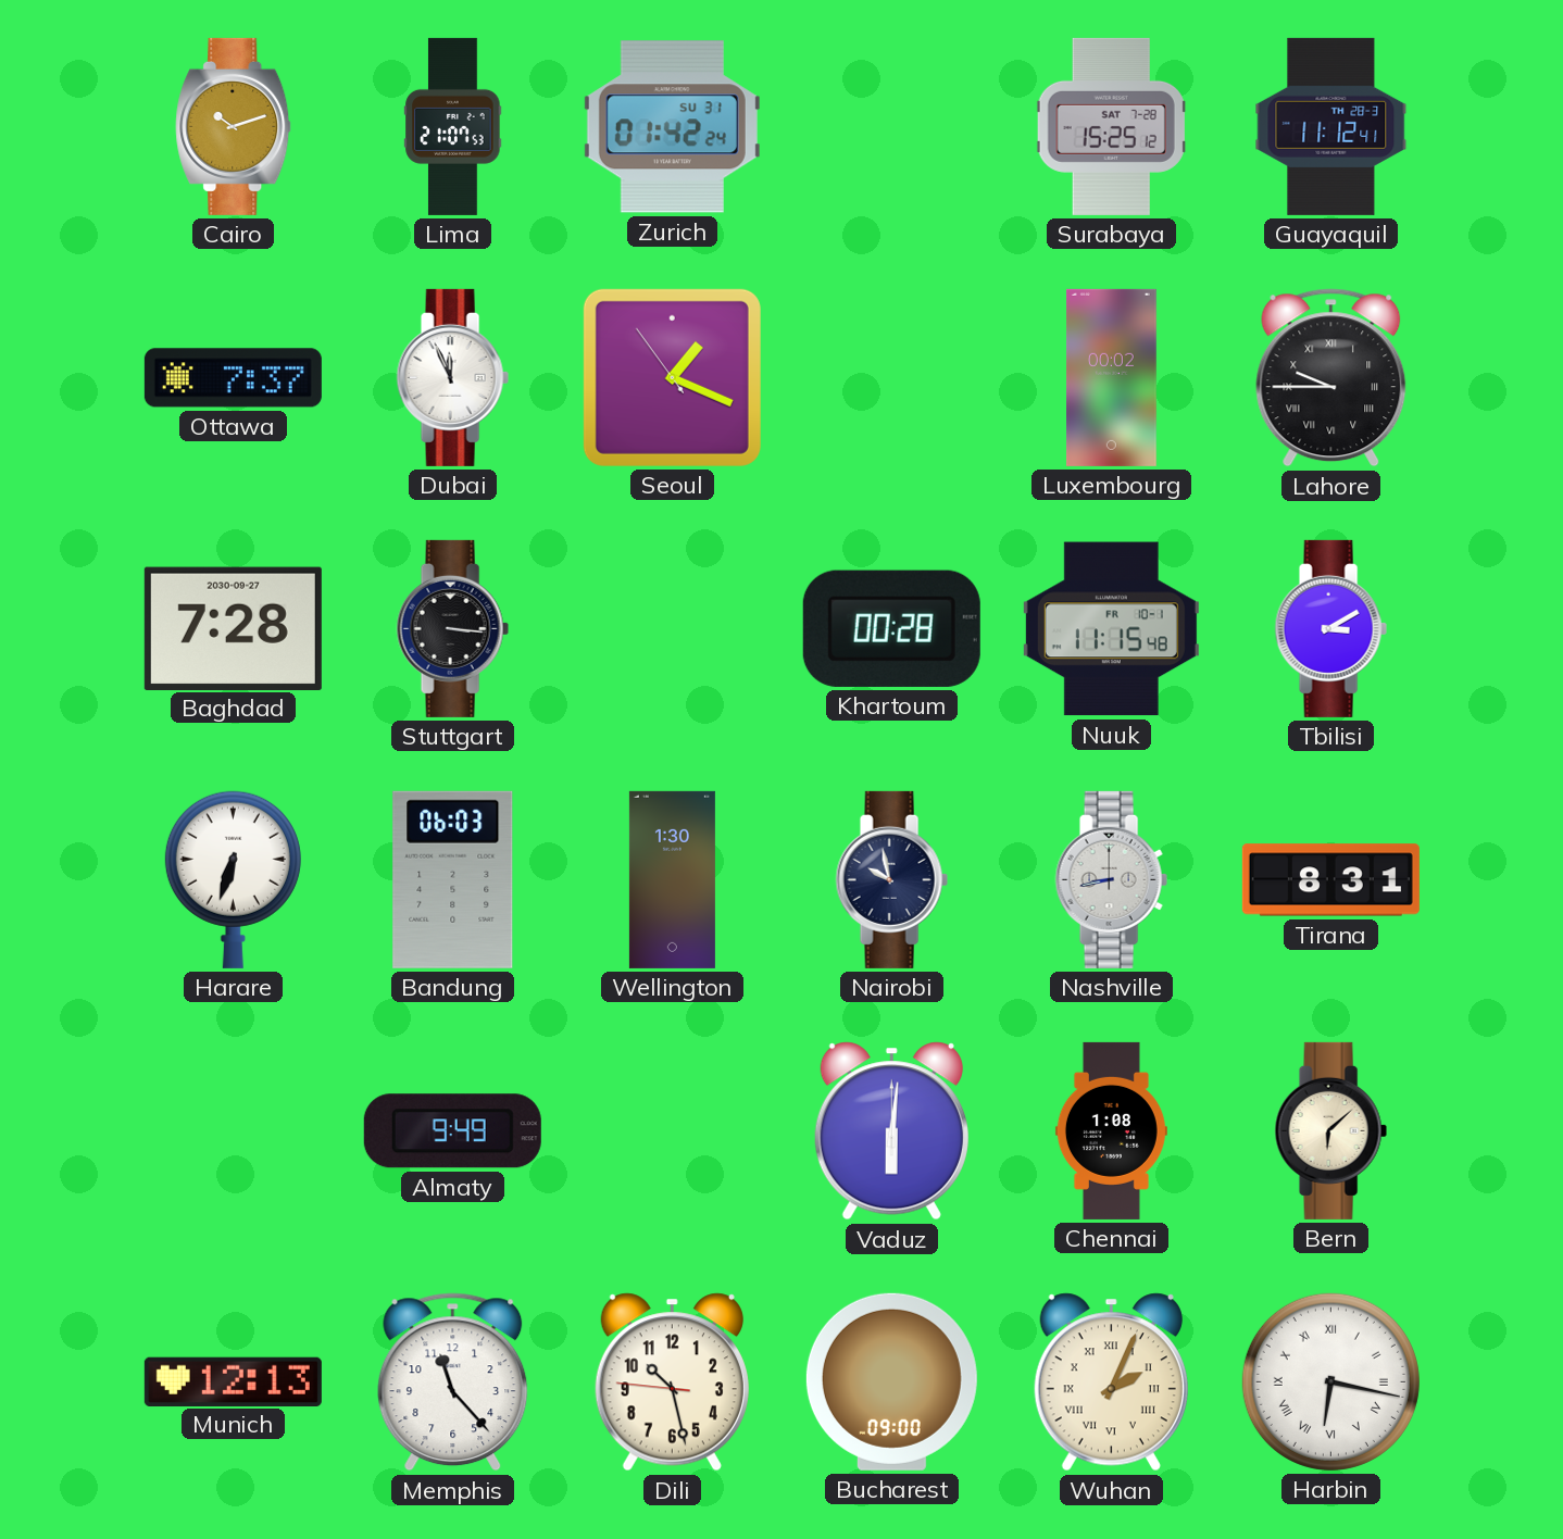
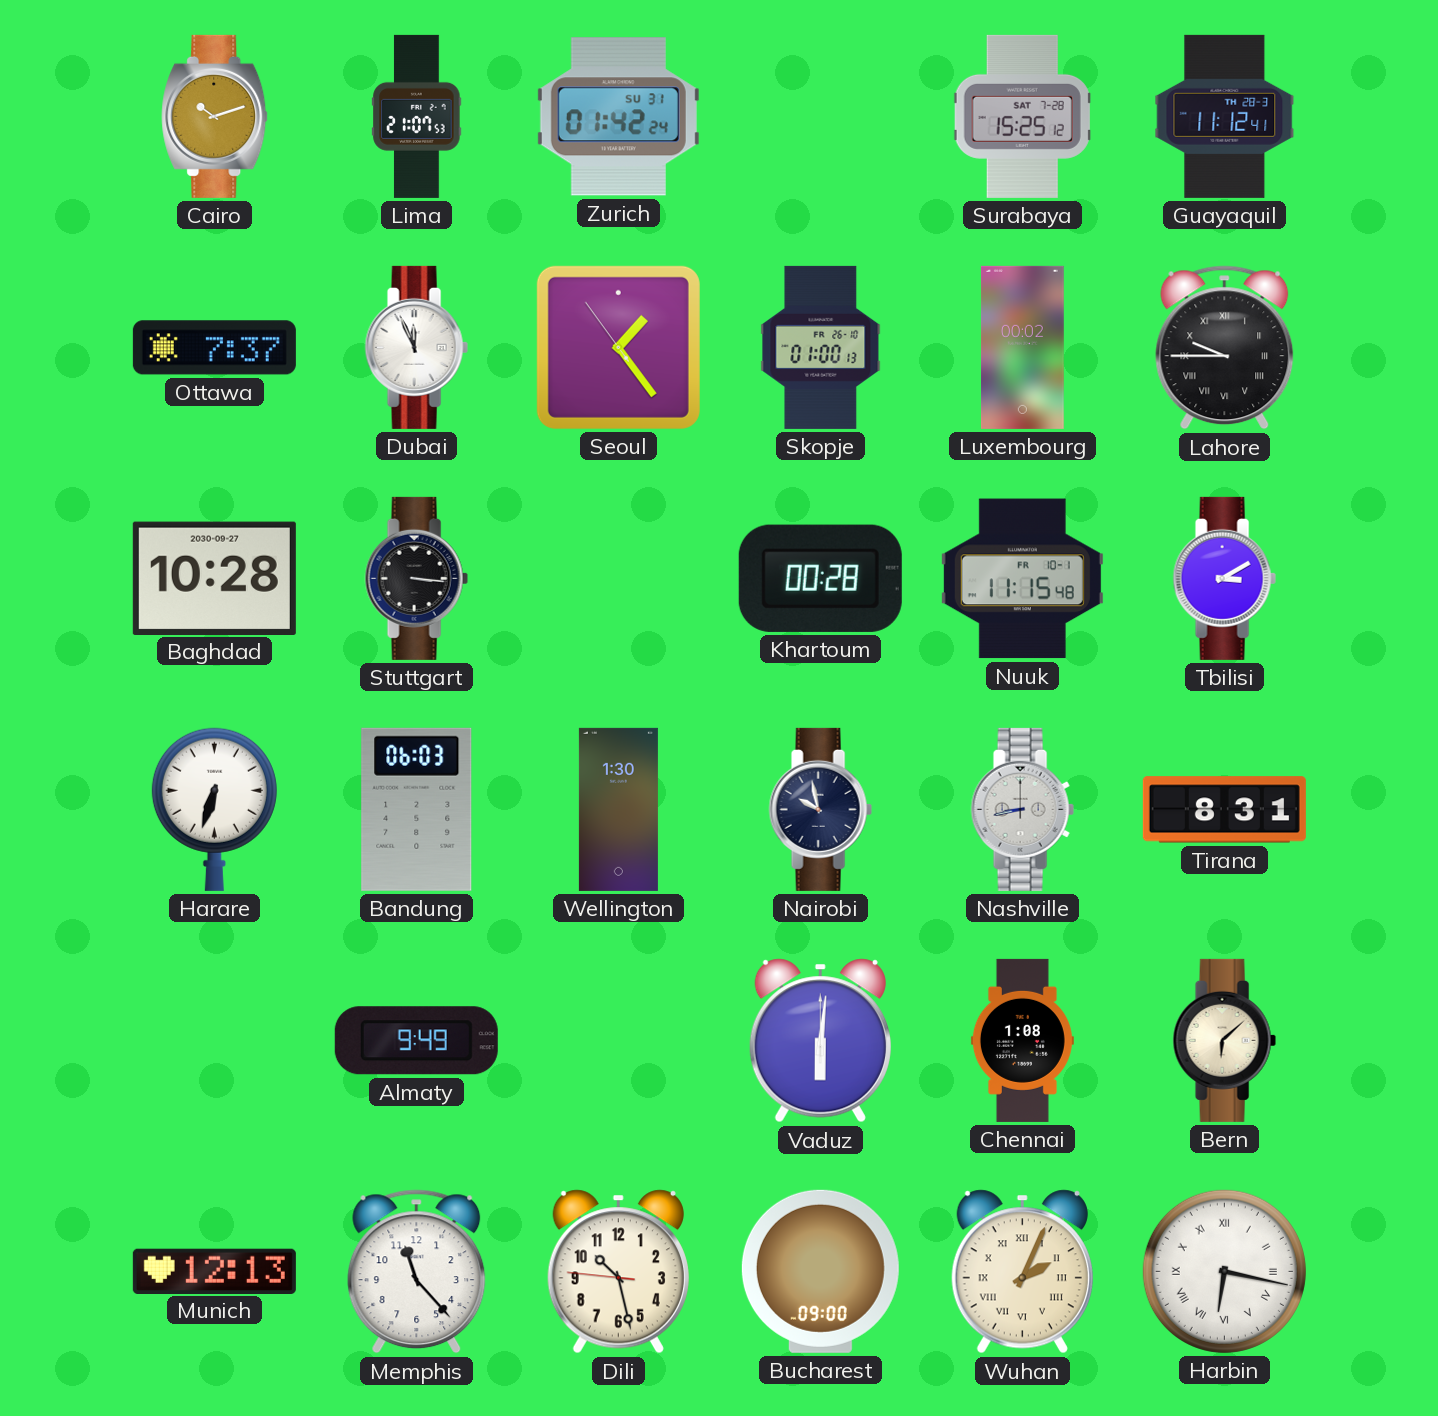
Seoul: 1:18 -> 1:23
Skopje: none -> 01:00
Baghdad: 7:28 -> 10:28
